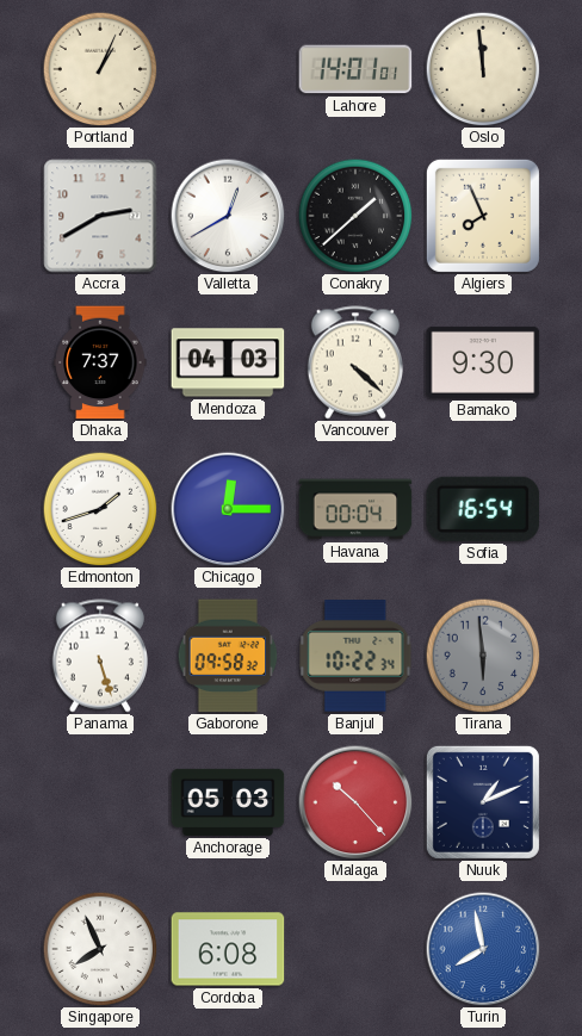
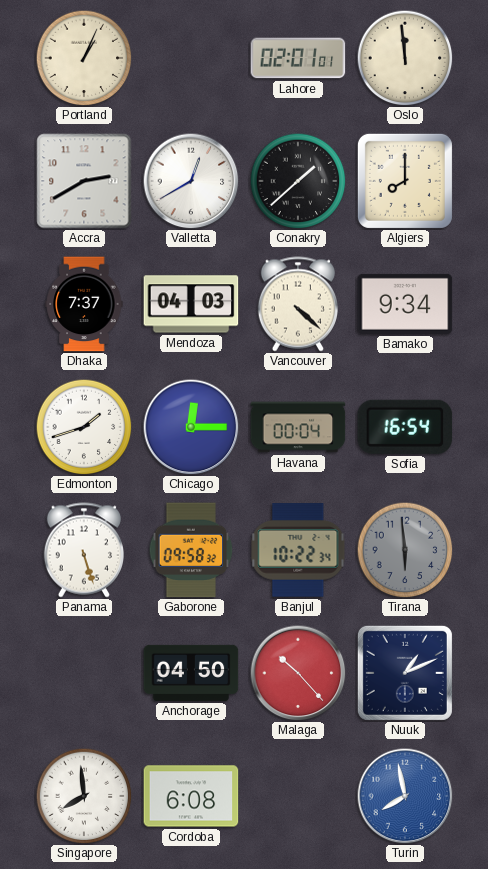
Lahore: 14:01 -> 02:01
Algiers: 7:56 -> 8:00
Bamako: 9:30 -> 9:34
Anchorage: 05:03 -> 04:50
Singapore: 7:56 -> 7:59
